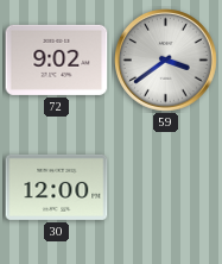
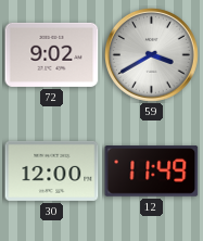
59: 3:39 -> 3:40
12: none -> 11:49
